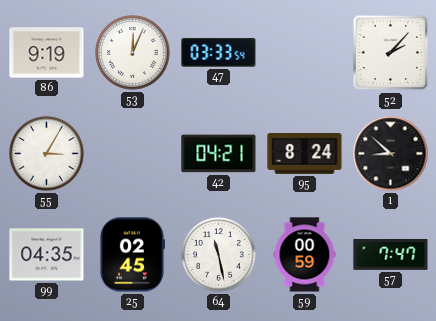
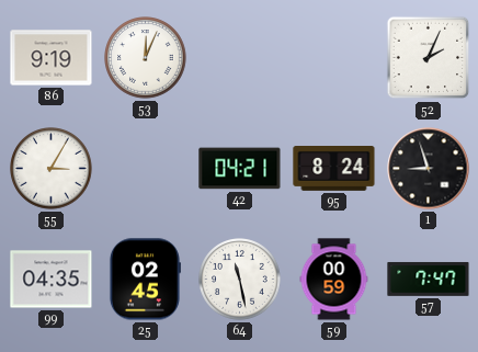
47: 03:33 -> none
52: 2:07 -> 2:04
1: 8:52 -> 8:57
